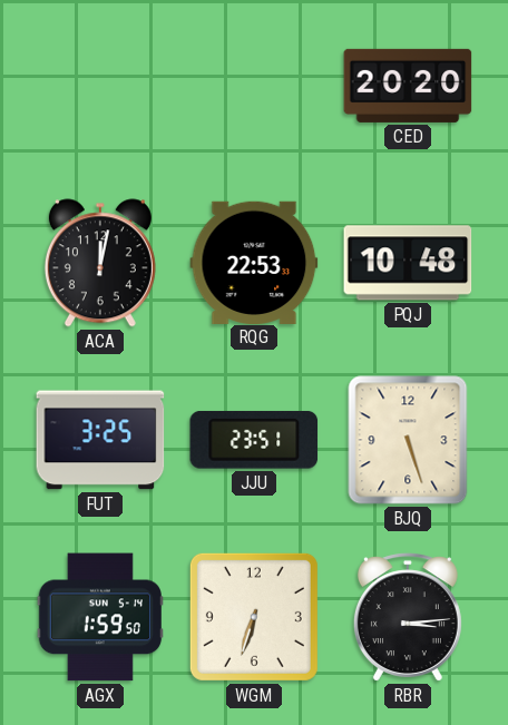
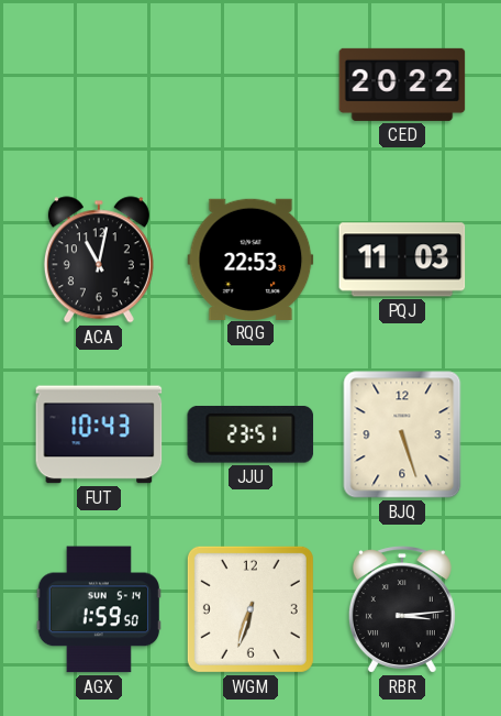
CED: 20:20 -> 20:22
ACA: 12:02 -> 11:02
PQJ: 10:48 -> 11:03
FUT: 3:25 -> 10:43
